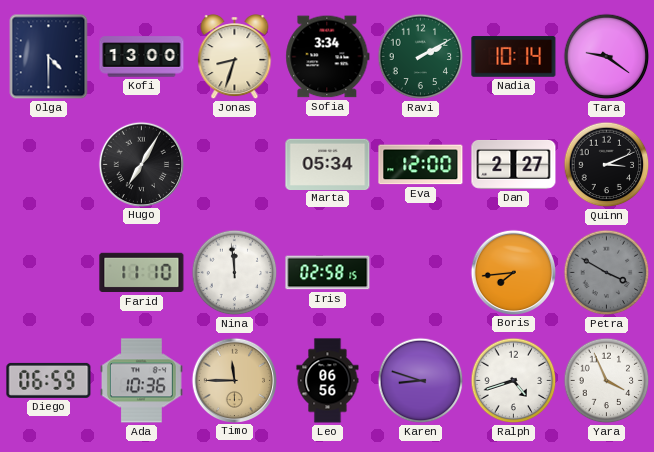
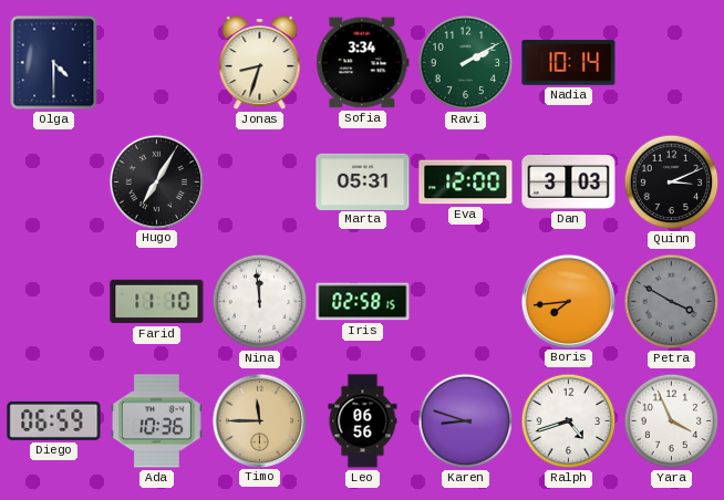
Kofi: 13:00 -> none
Tara: 9:21 -> none
Marta: 05:34 -> 05:31
Dan: 2:27 -> 3:03
